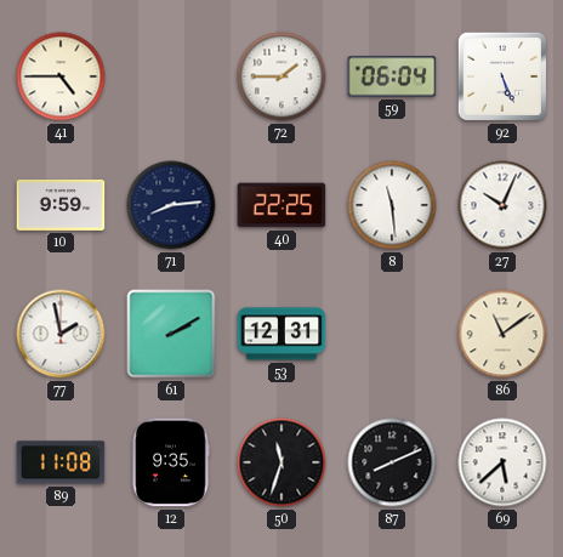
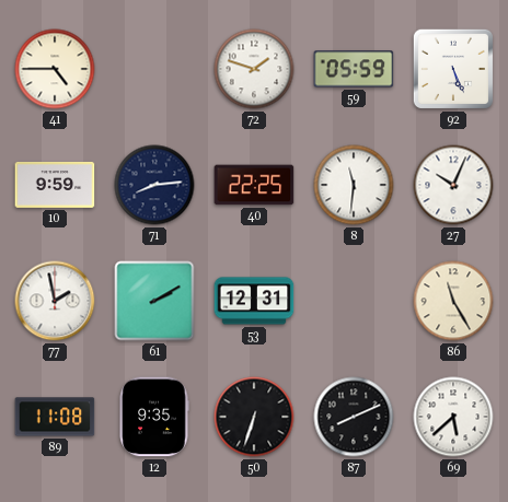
72: 1:45 -> 1:48
59: 06:04 -> 05:59
8: 11:29 -> 11:31
86: 11:09 -> 11:25
50: 11:33 -> 6:33
